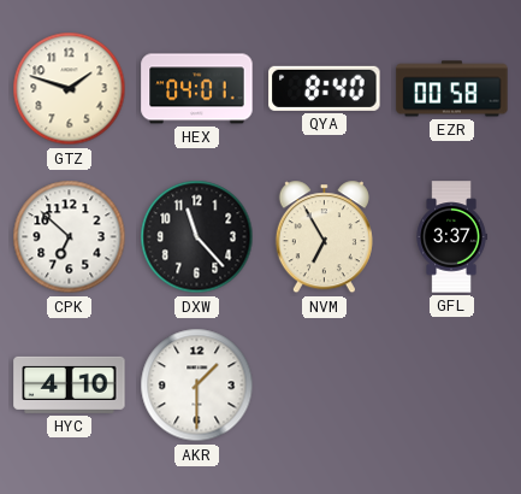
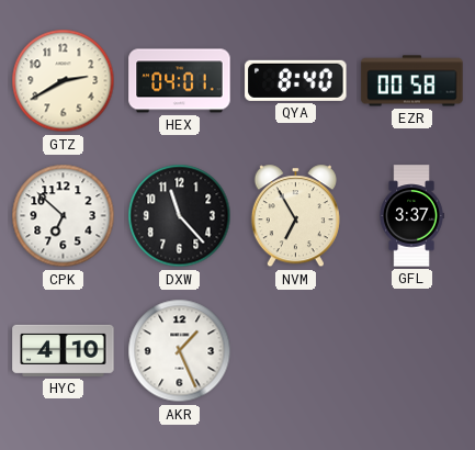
GTZ: 1:48 -> 2:40
AKR: 1:30 -> 1:26
